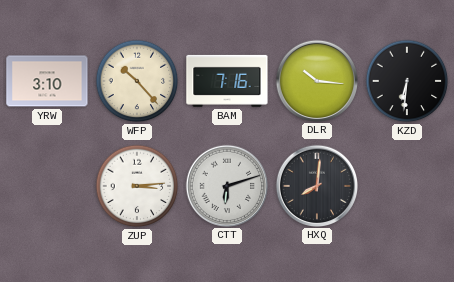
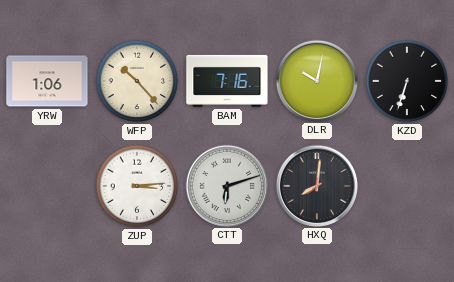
YRW: 3:10 -> 1:06
DLR: 10:16 -> 10:02
KZD: 6:31 -> 6:33
